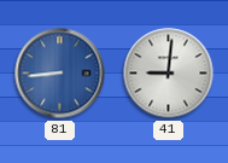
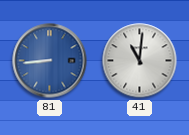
41: 9:01 -> 11:01
